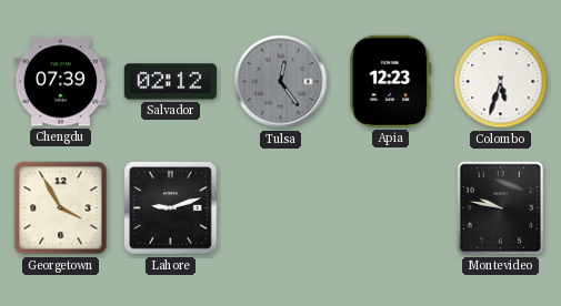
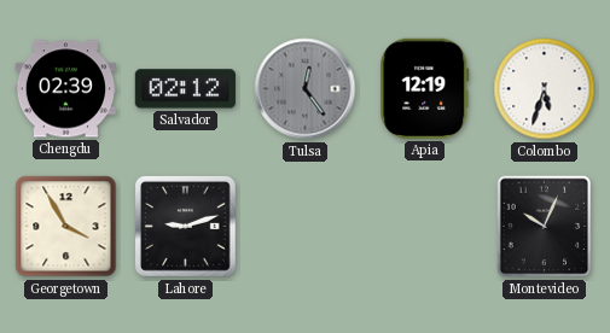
Chengdu: 07:39 -> 02:39
Apia: 12:23 -> 12:19
Montevideo: 9:47 -> 10:04
